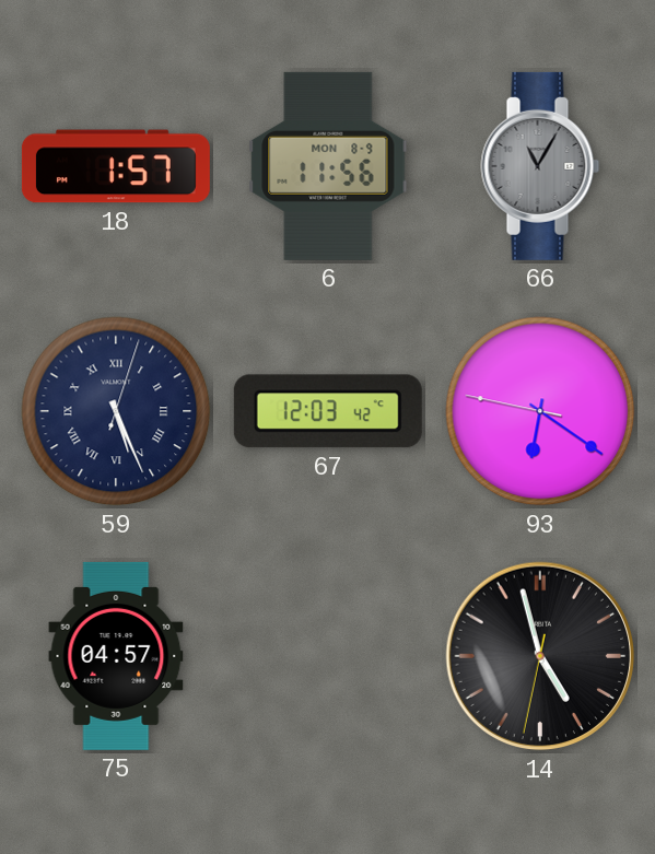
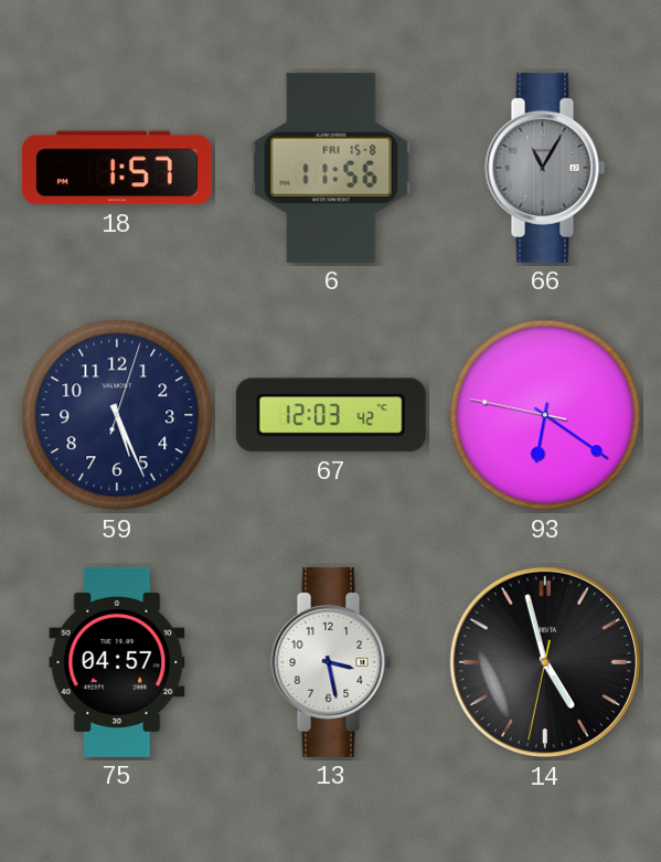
6 date: MON 8-9 -> FRI 15-8
59 numerals: Roman -> Arabic
13: none -> 3:28
